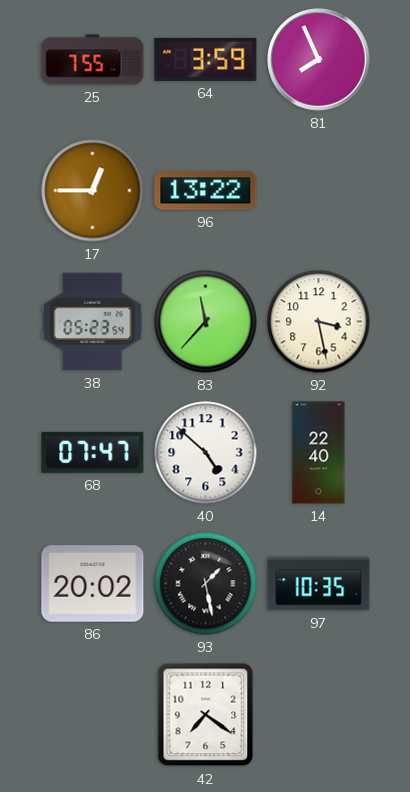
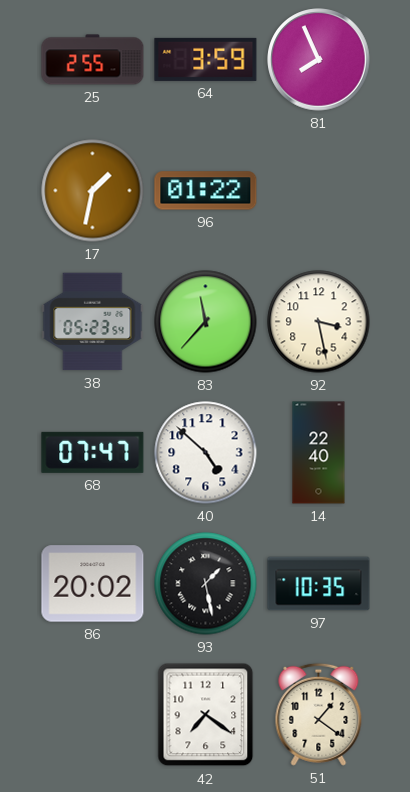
25: 7:55 -> 2:55
17: 12:45 -> 1:32
96: 13:22 -> 01:22
51: none -> 1:21
